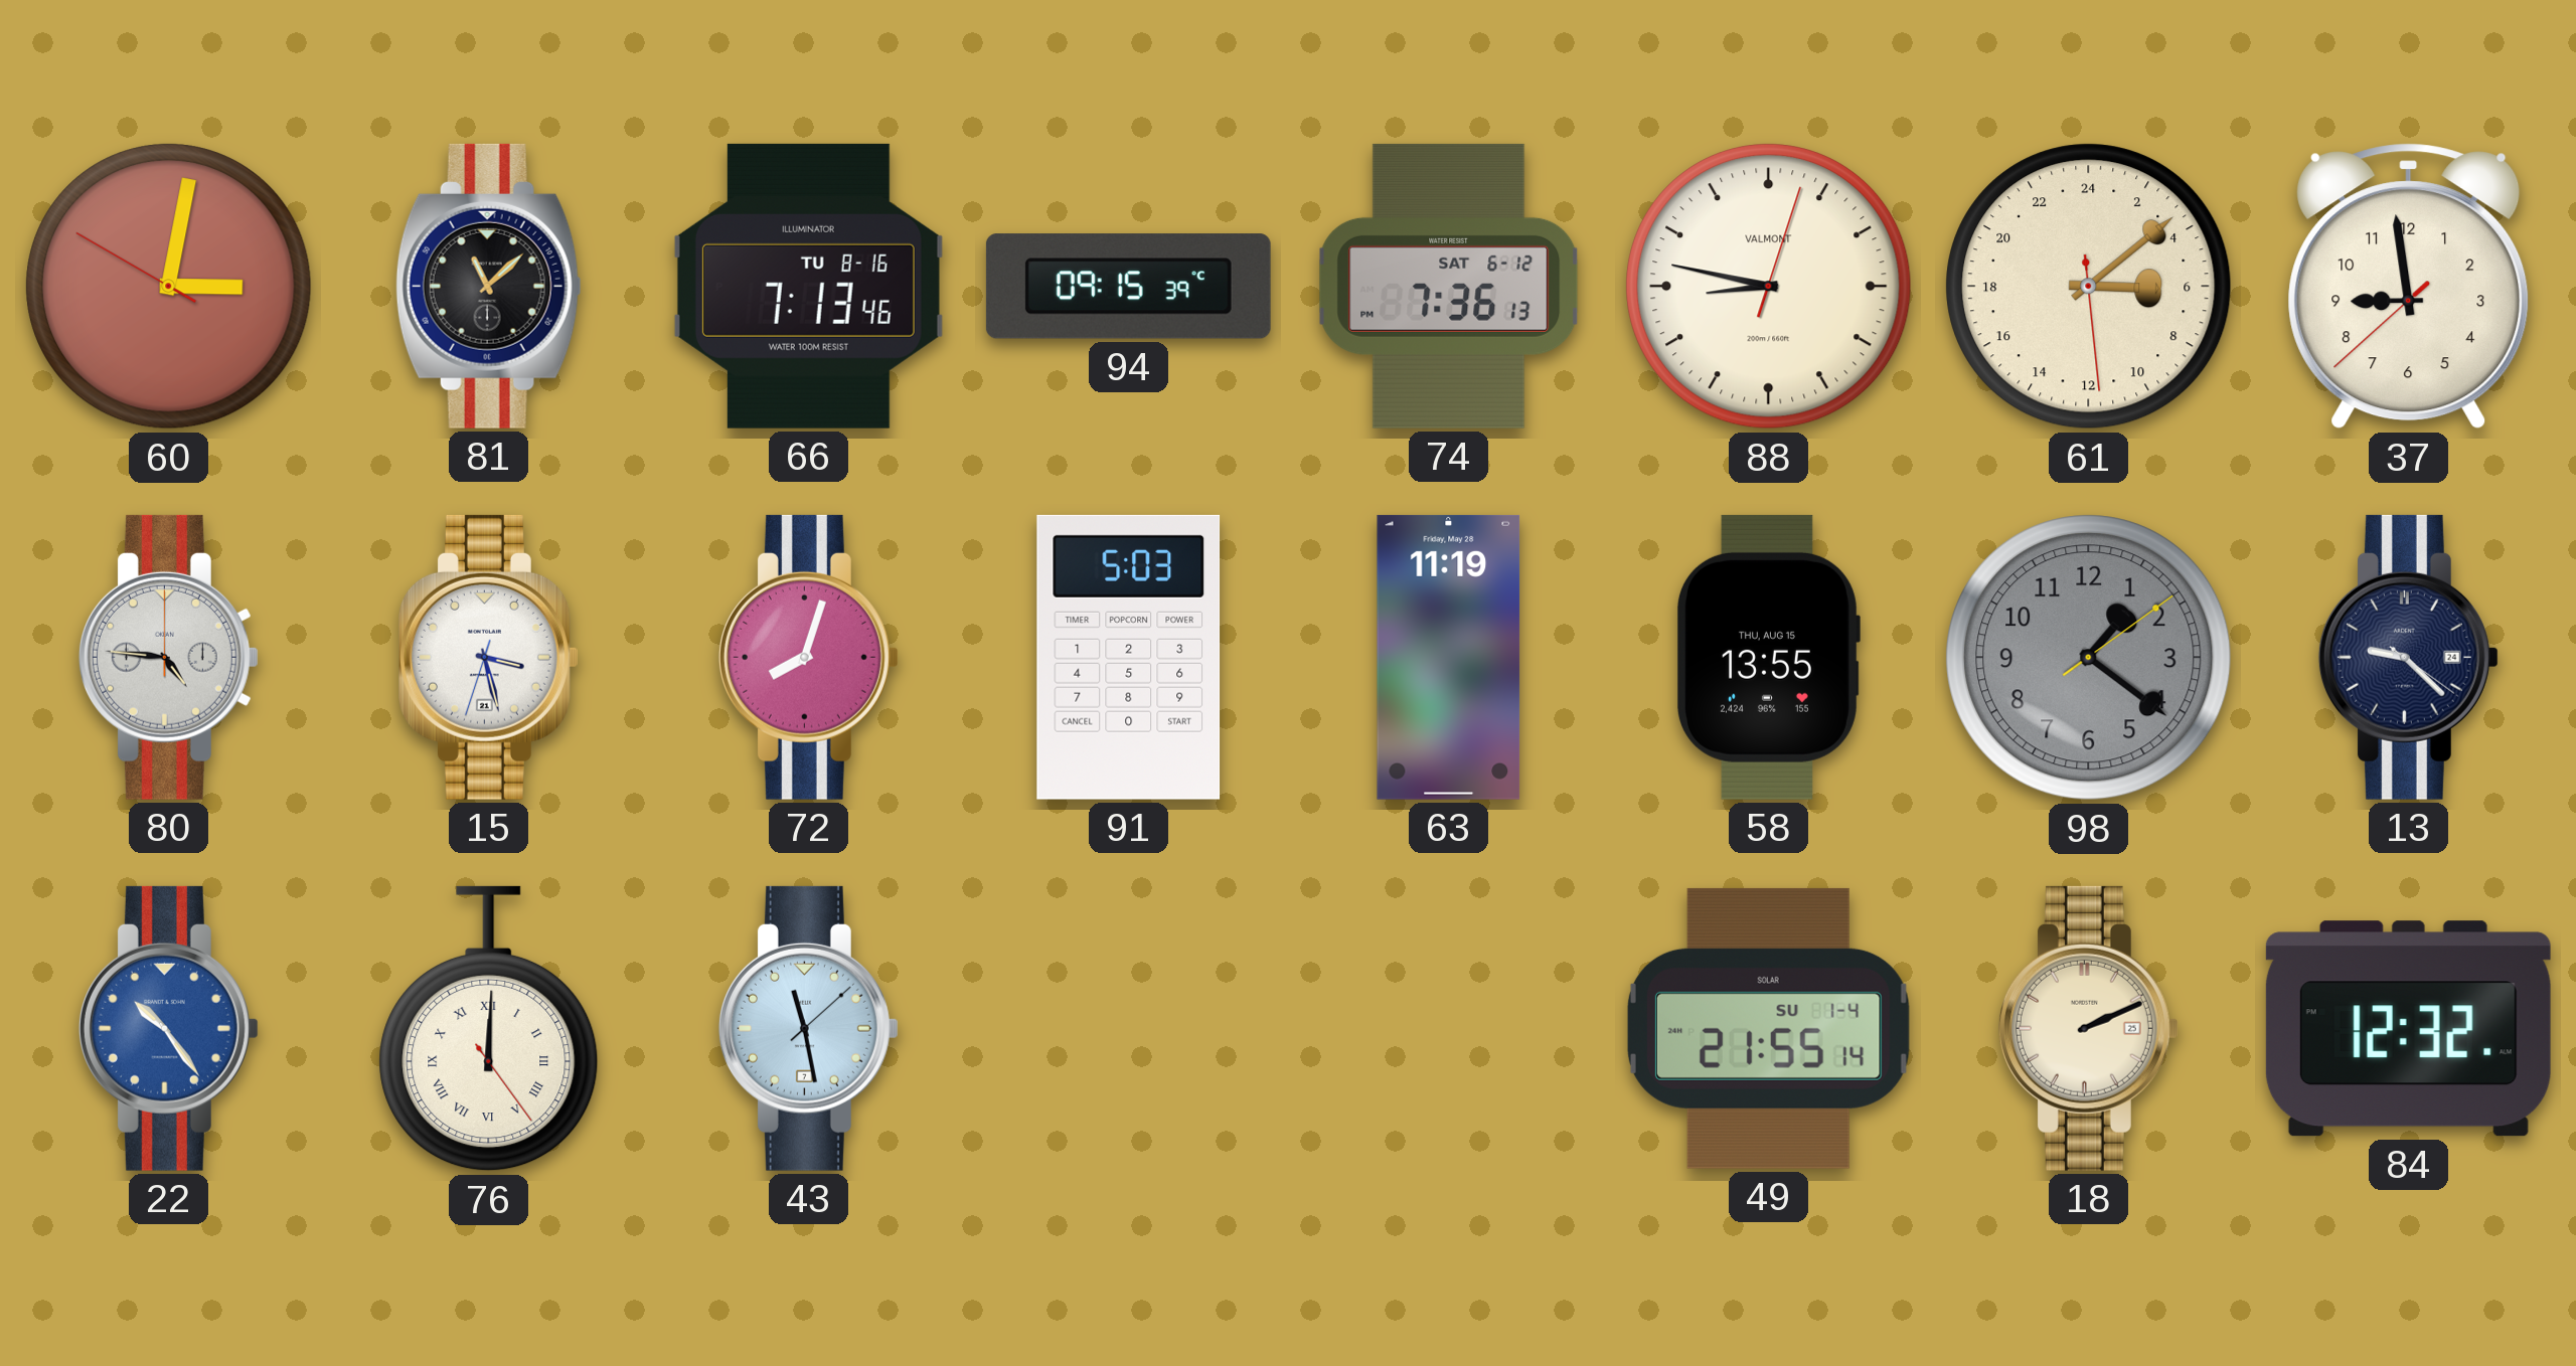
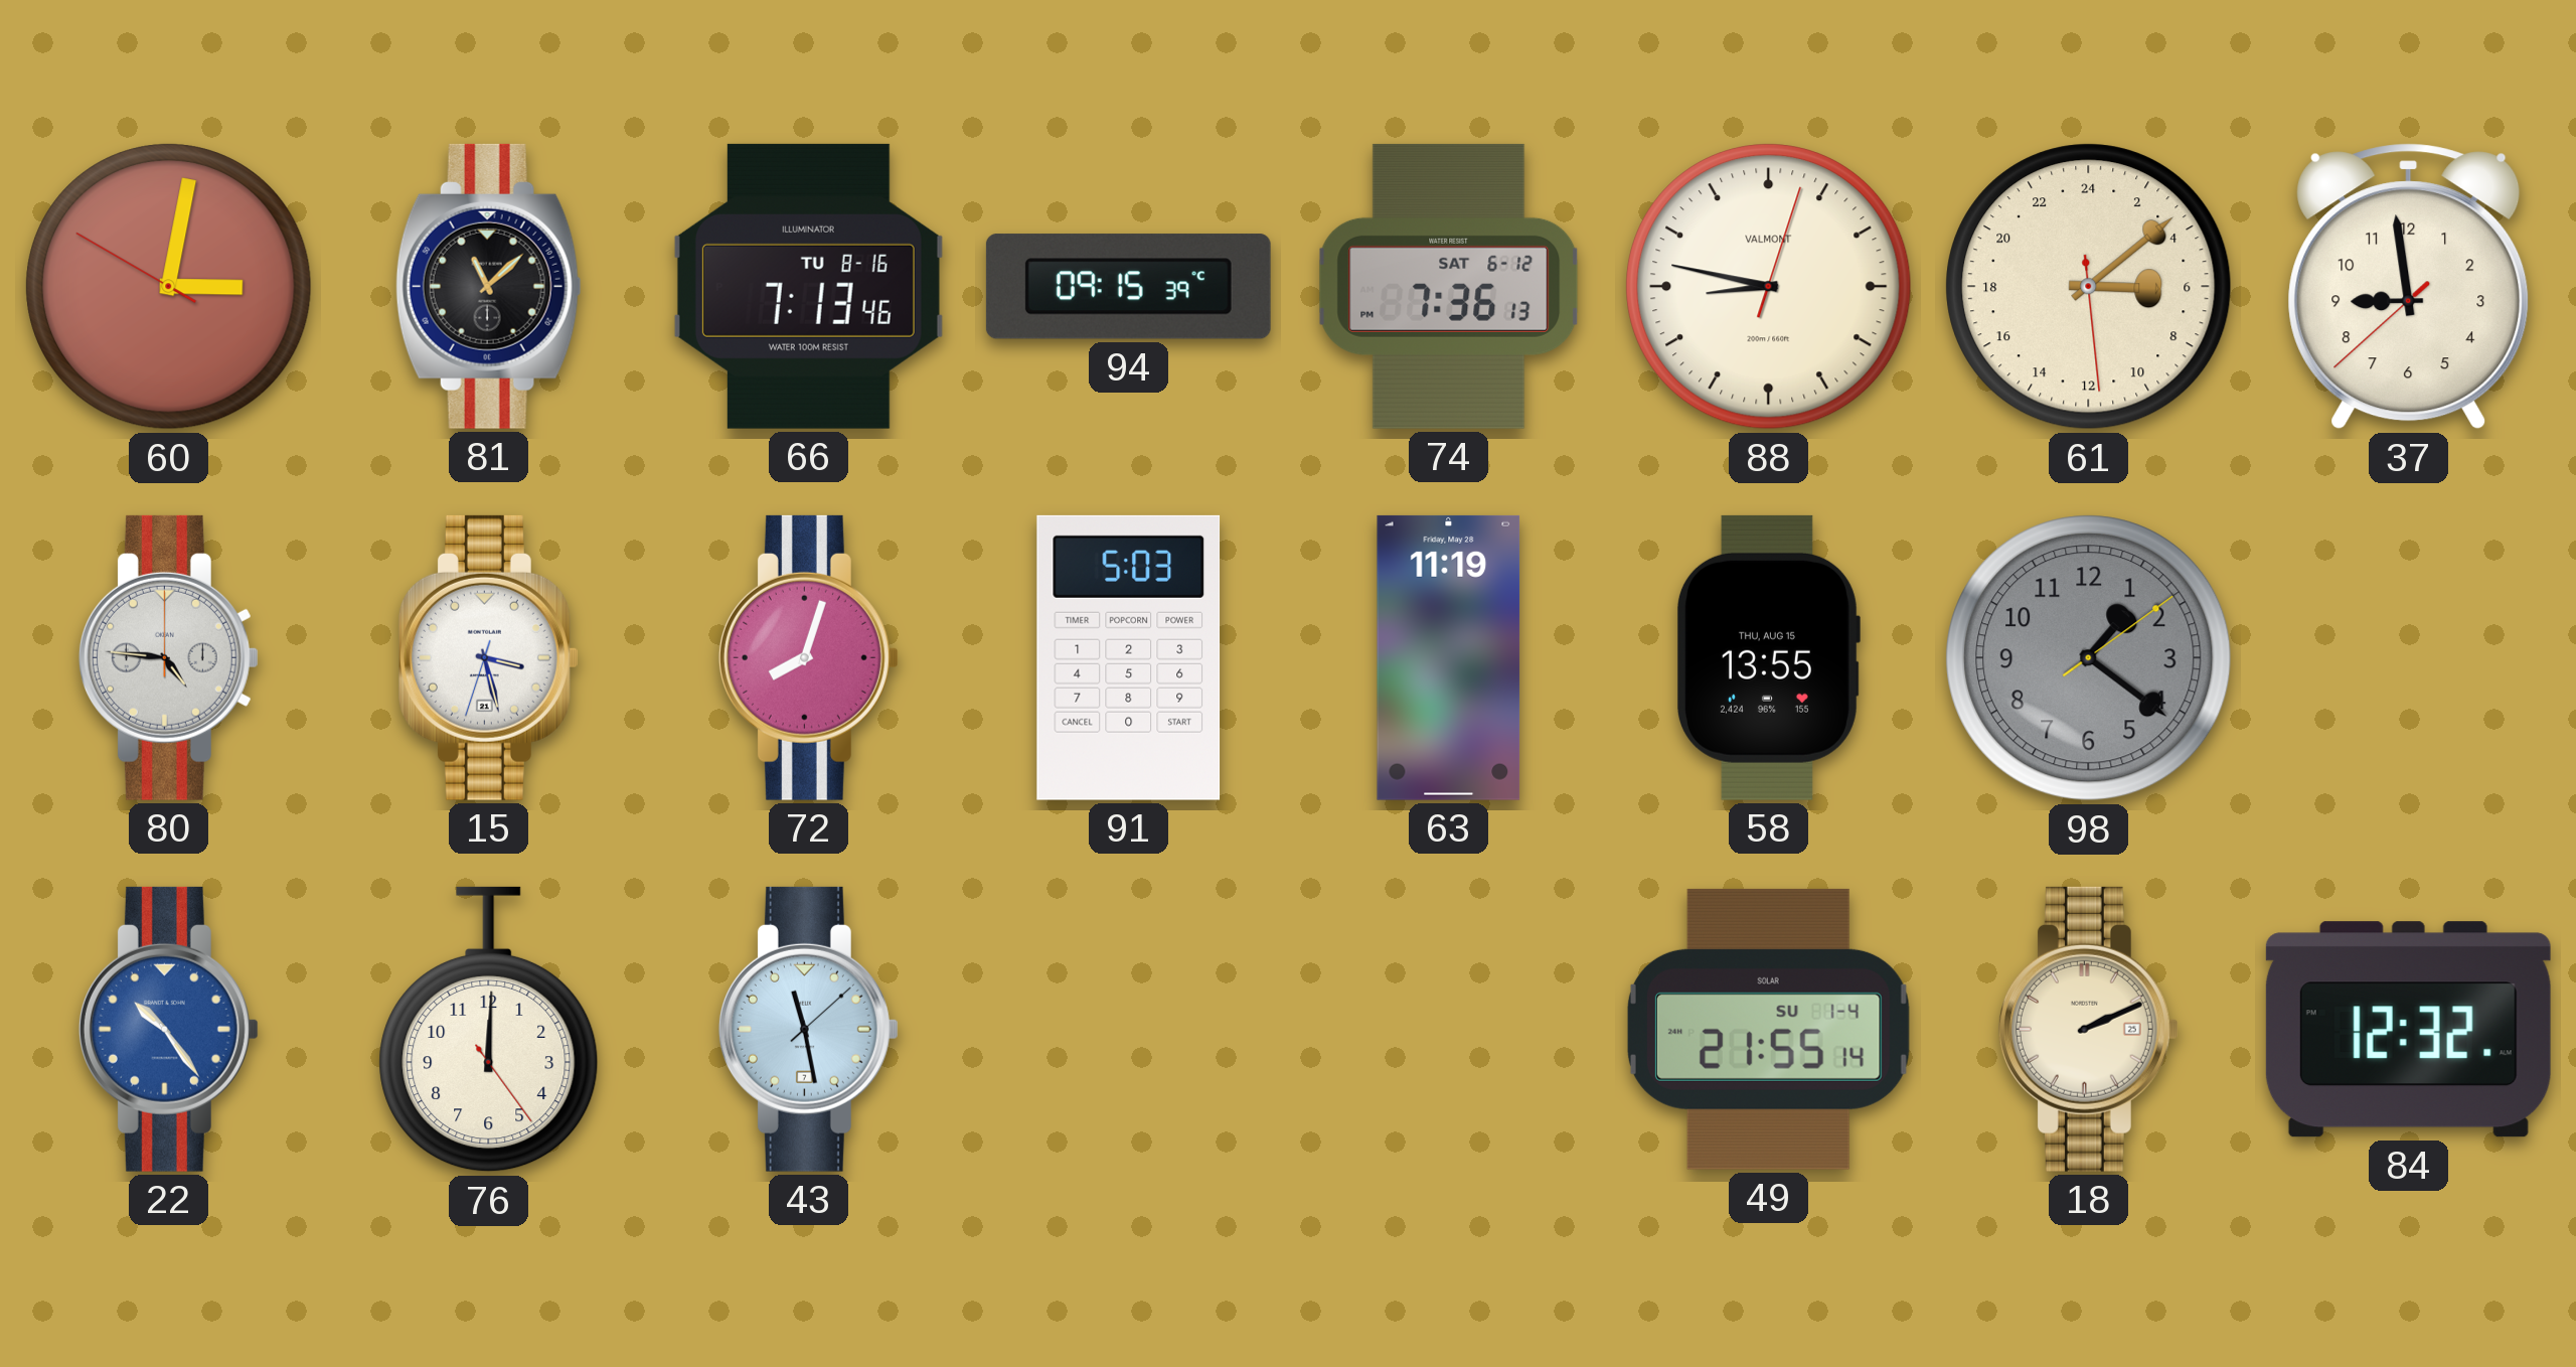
13: 9:22 -> none
76 numerals: Roman -> Arabic
